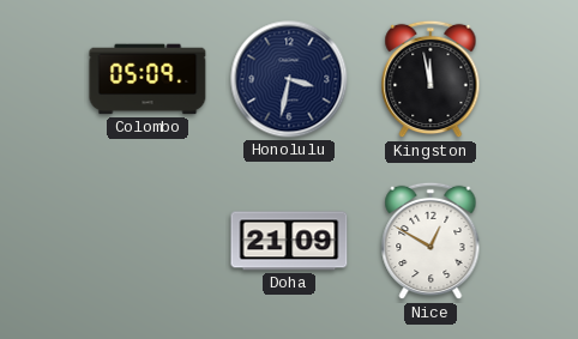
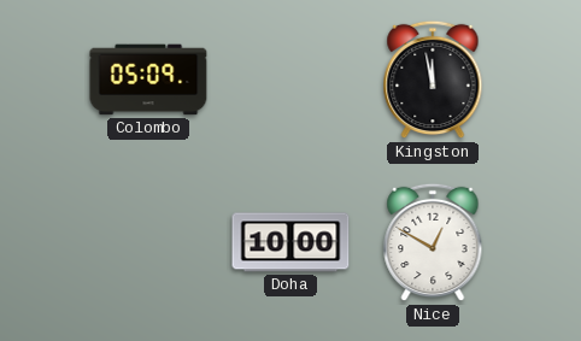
Honolulu: 3:32 -> none
Doha: 21:09 -> 10:00
